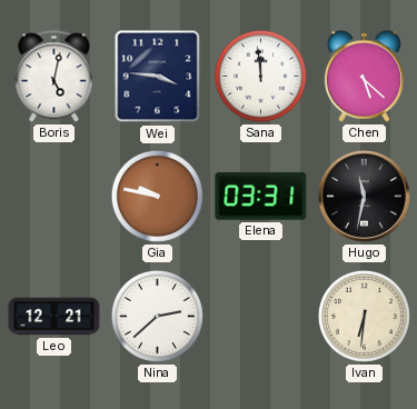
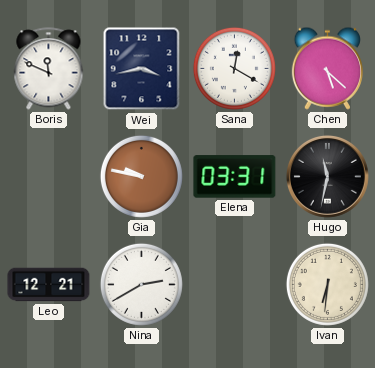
Boris: 5:02 -> 11:49
Wei: 3:46 -> 3:43
Sana: 11:59 -> 12:20
Nina: 2:38 -> 2:40
